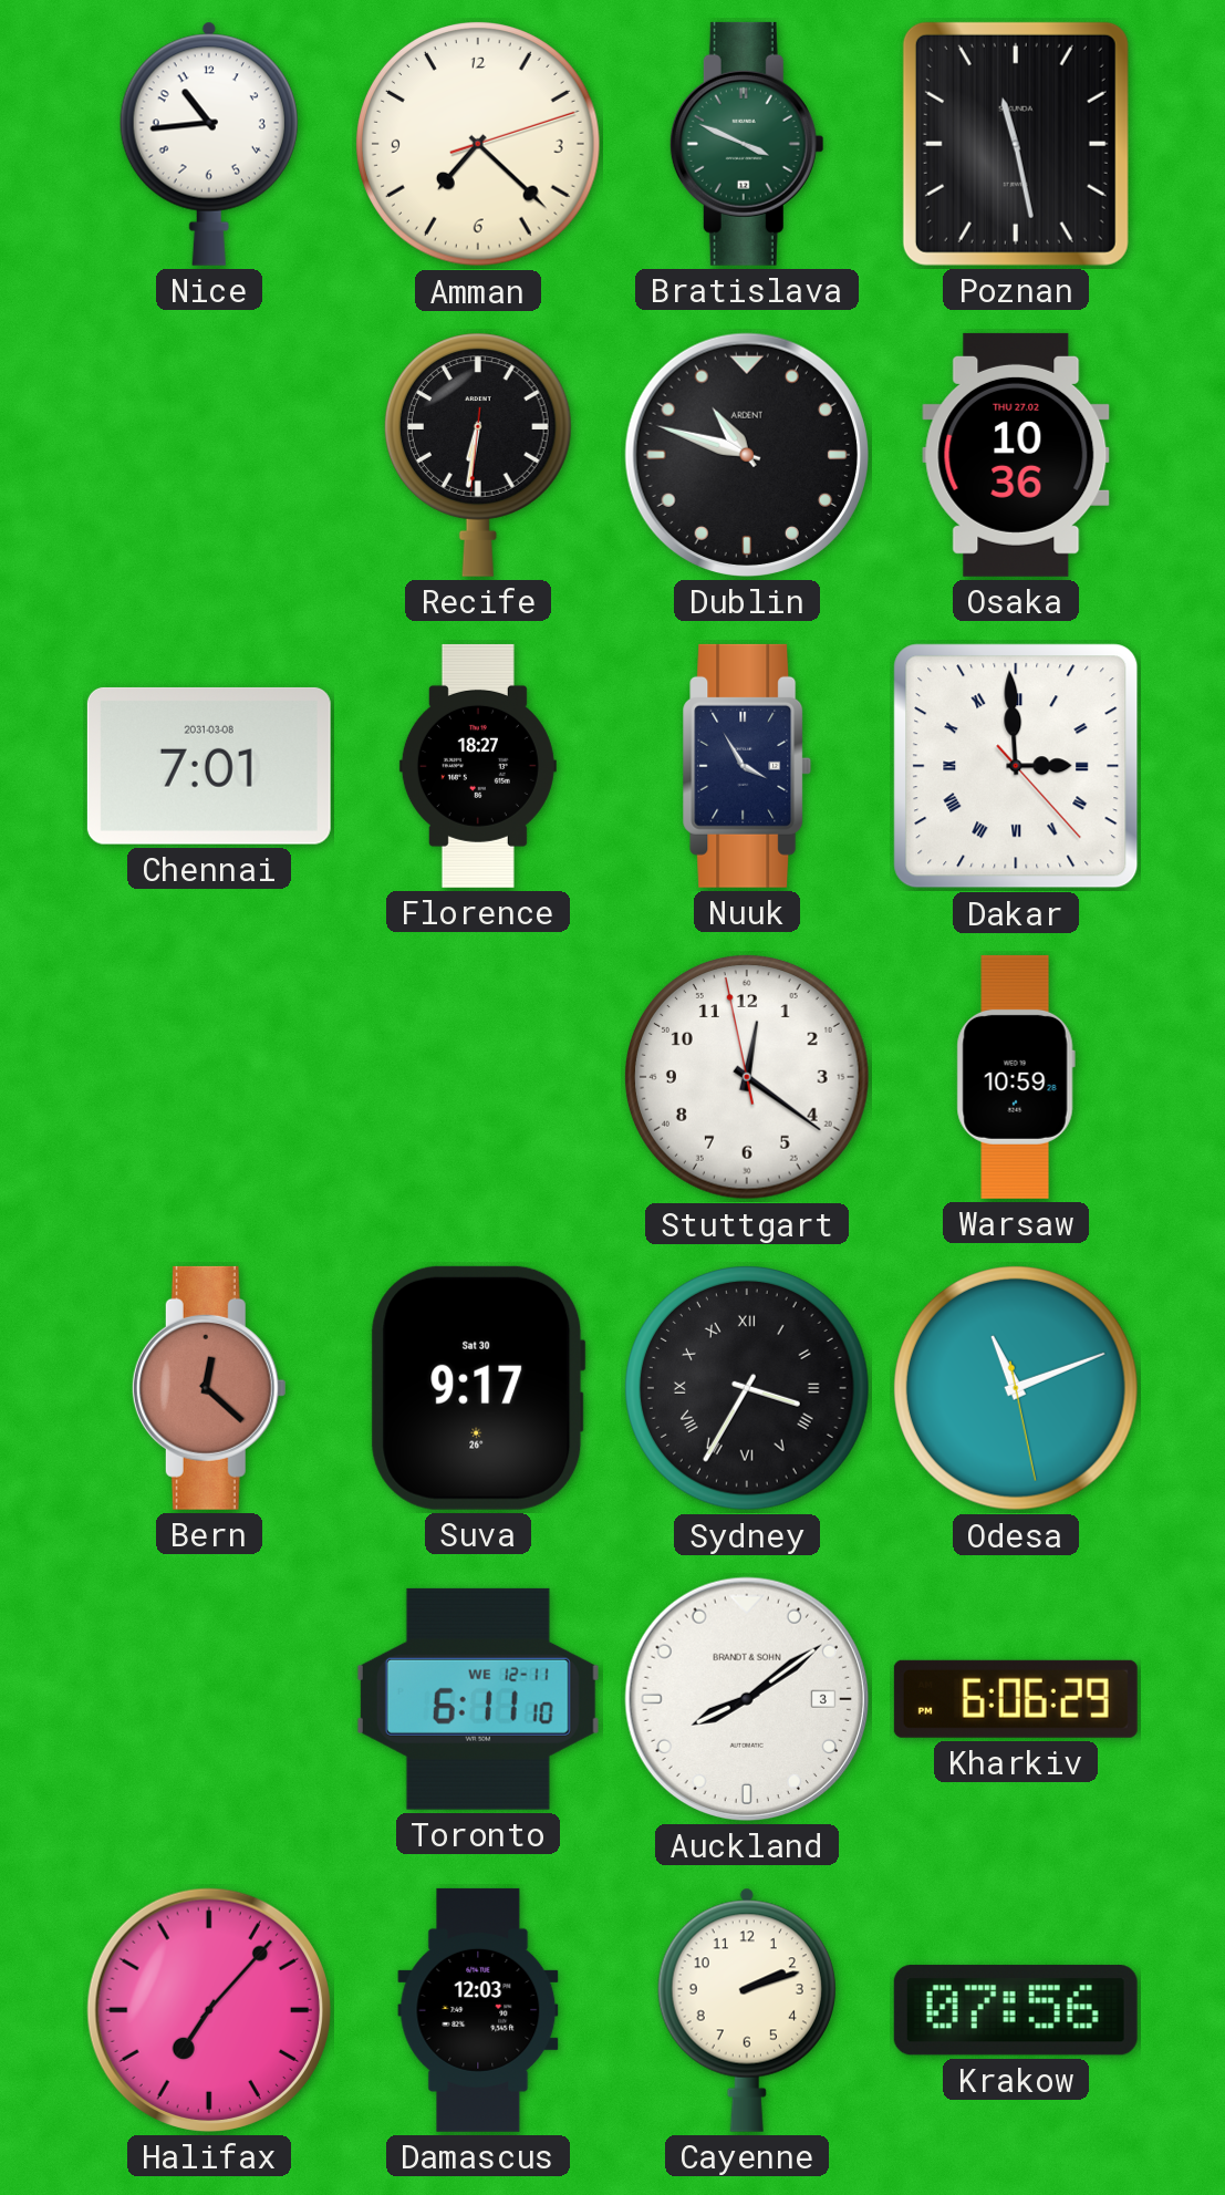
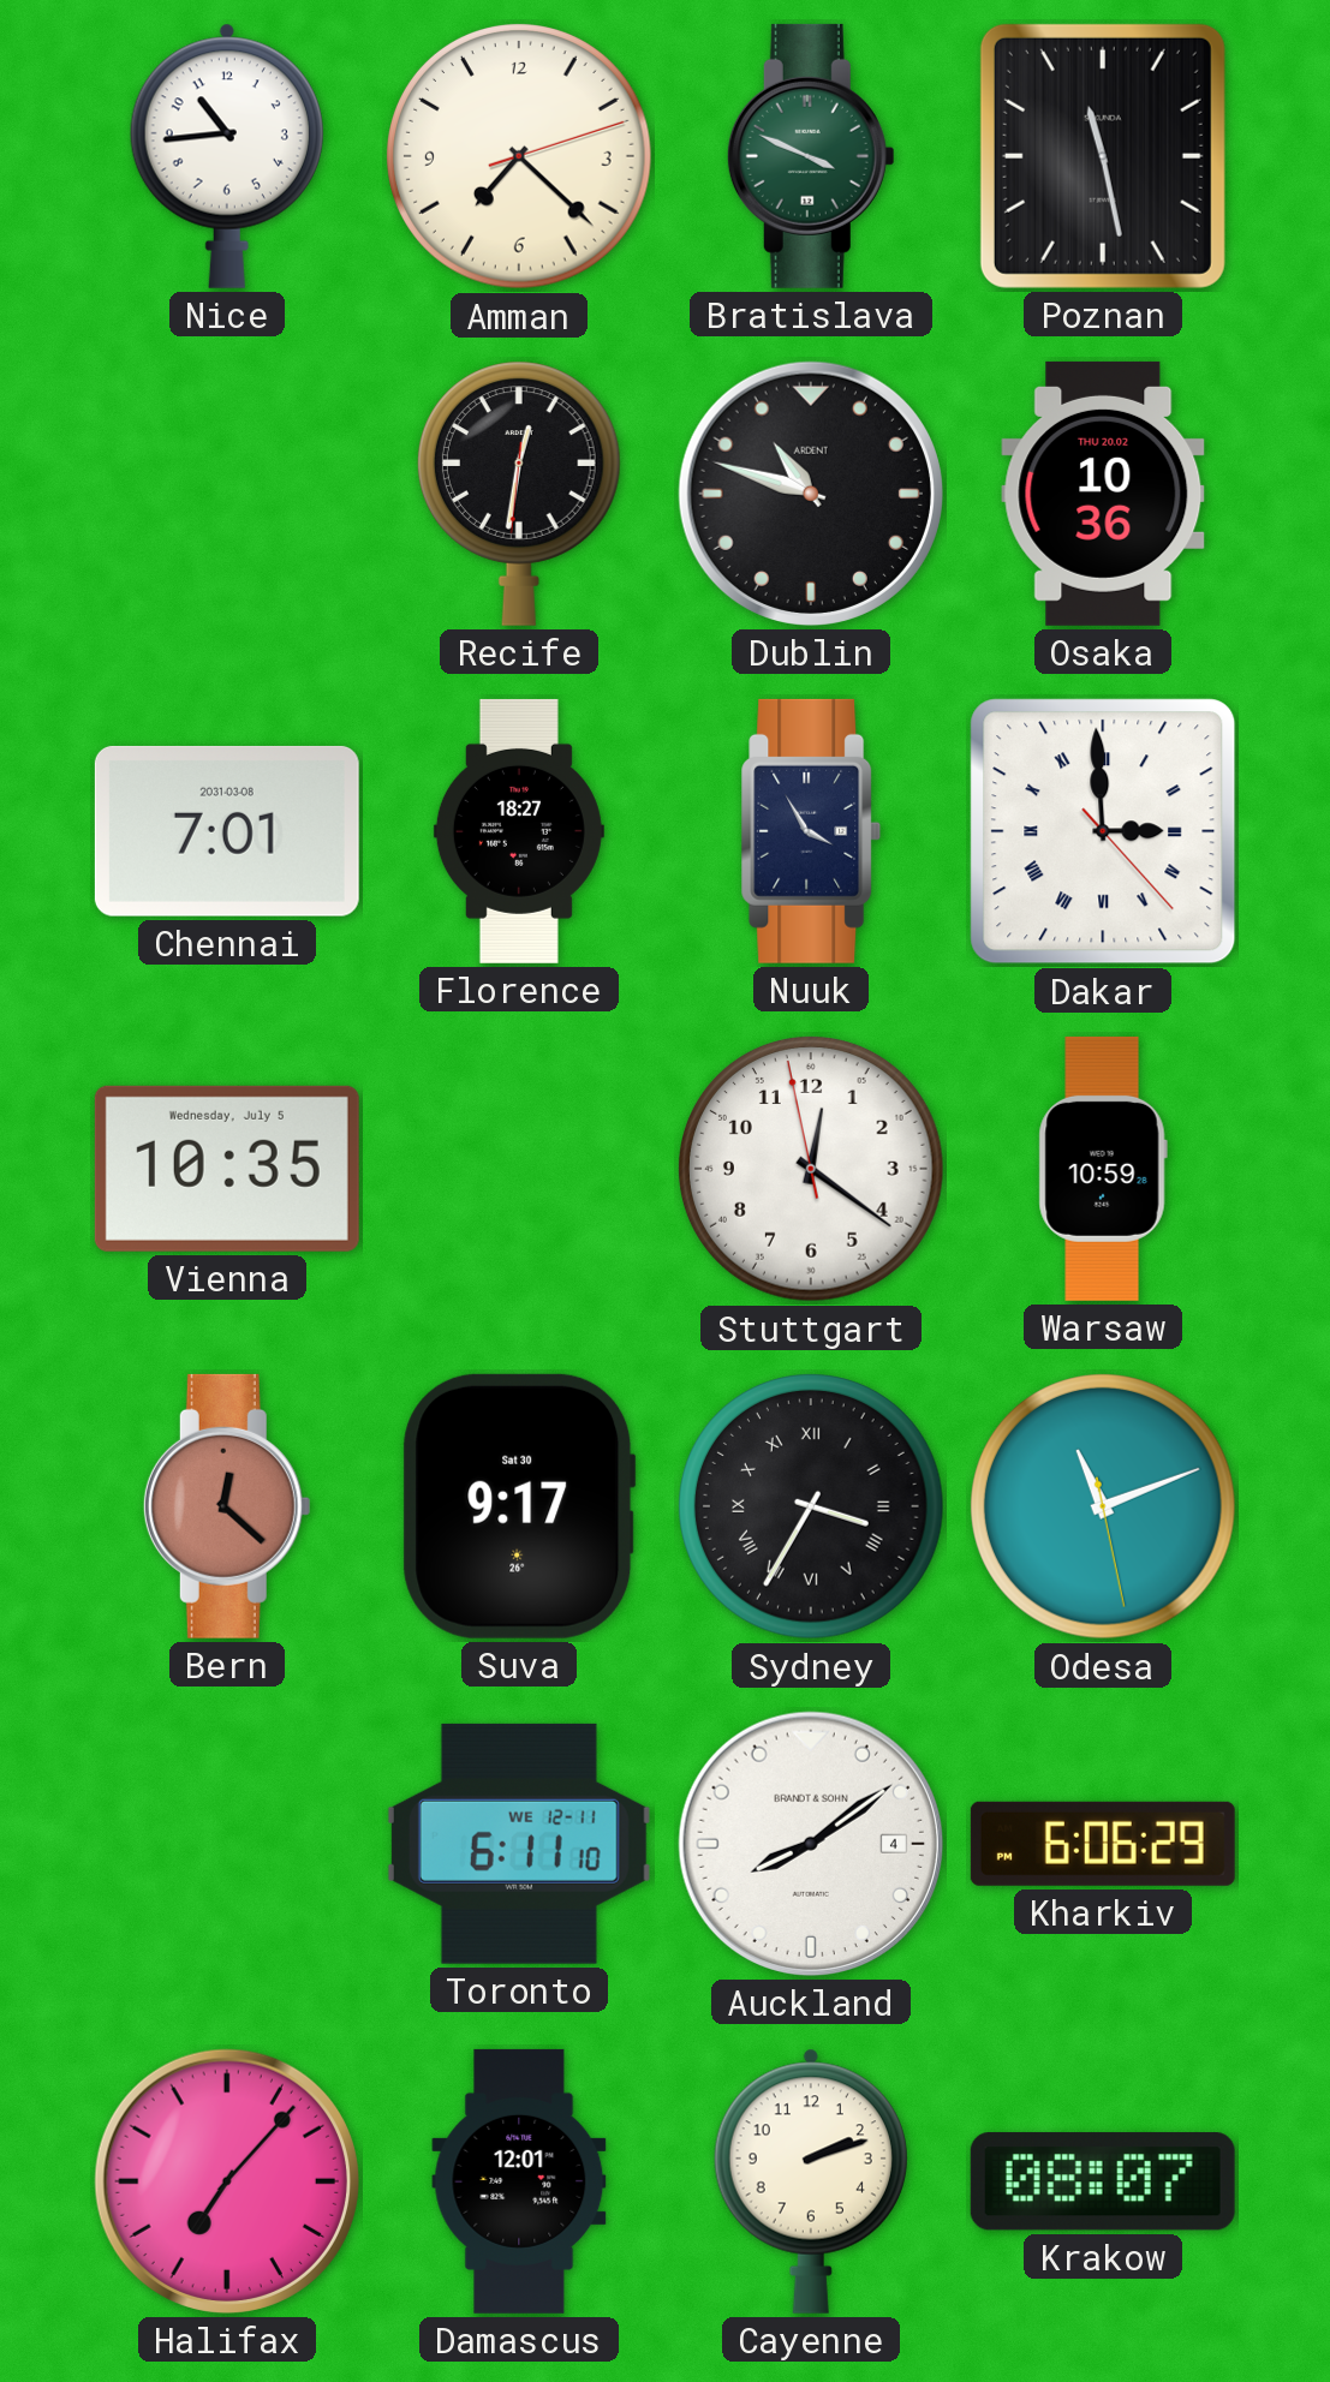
Recife: 6:31 -> 12:31
Osaka date: THU 27.02 -> THU 20.02
Vienna: none -> 10:35
Auckland date: 3 -> 4
Damascus: 12:03 -> 12:01
Krakow: 07:56 -> 08:07
